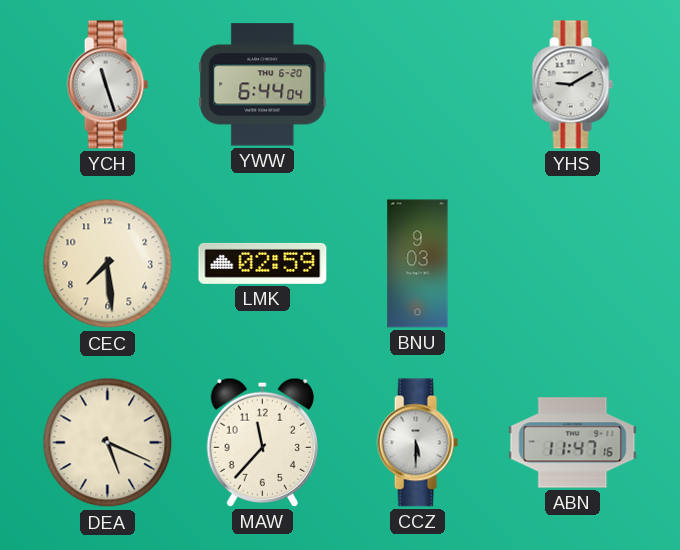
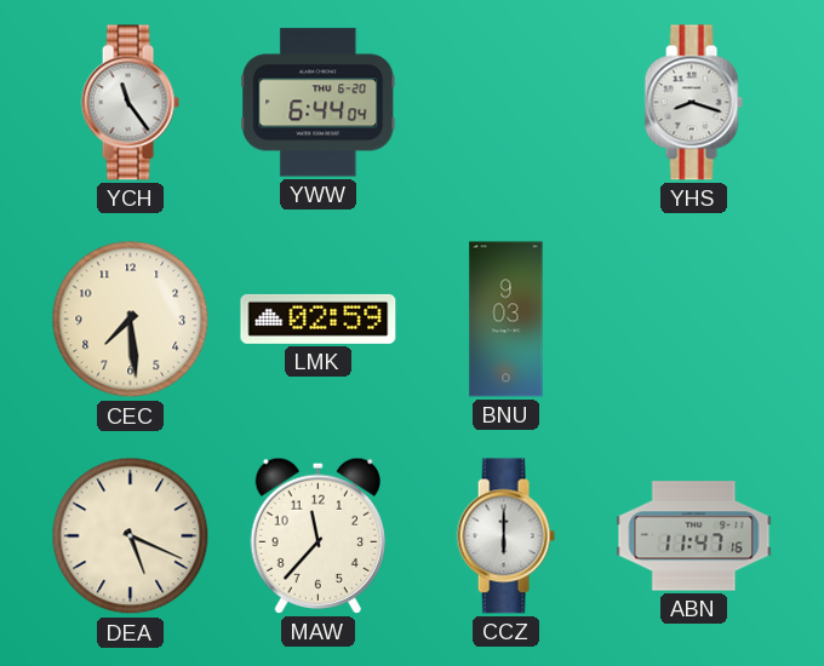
YCH: 11:27 -> 11:24
YHS: 9:10 -> 8:18
CCZ: 5:30 -> 6:00
